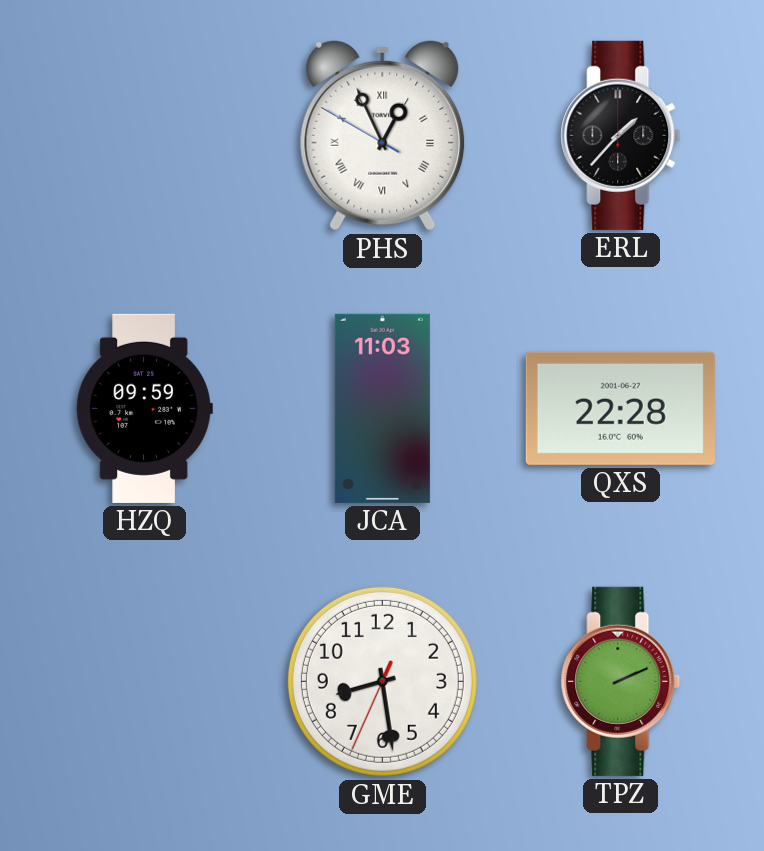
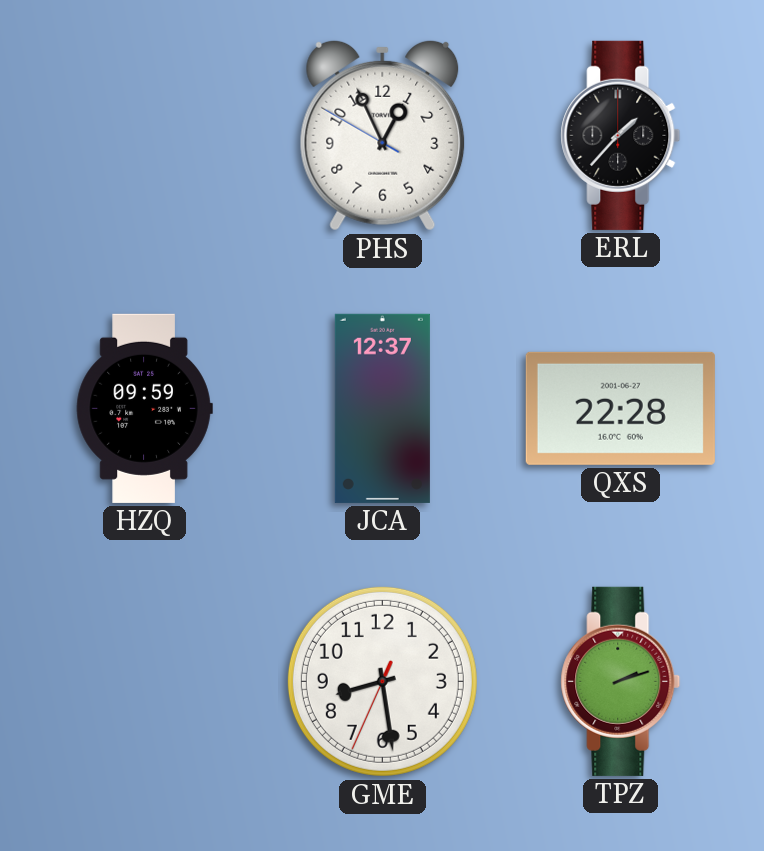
PHS numerals: Roman -> Arabic
JCA: 11:03 -> 12:37
TPZ: 2:11 -> 2:12
